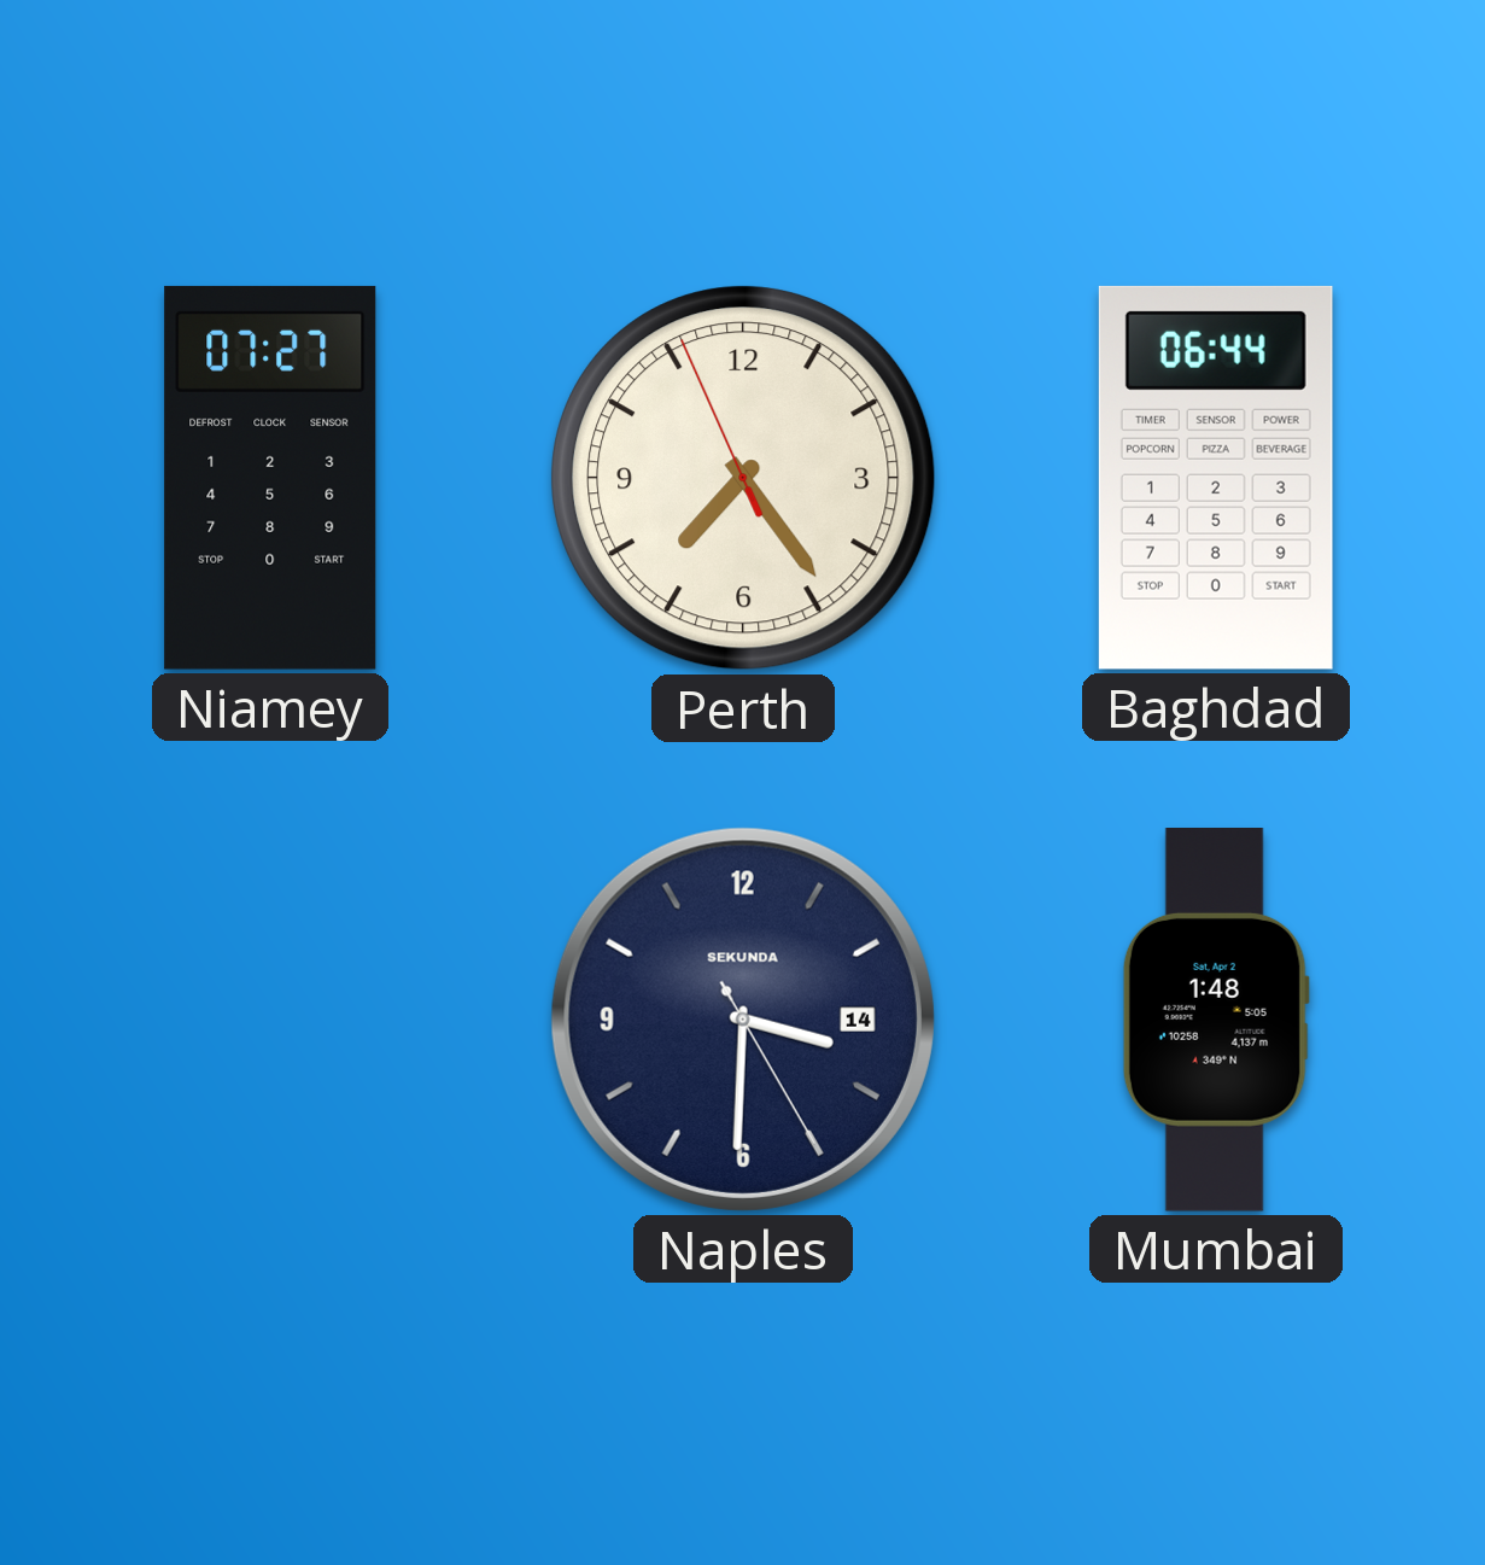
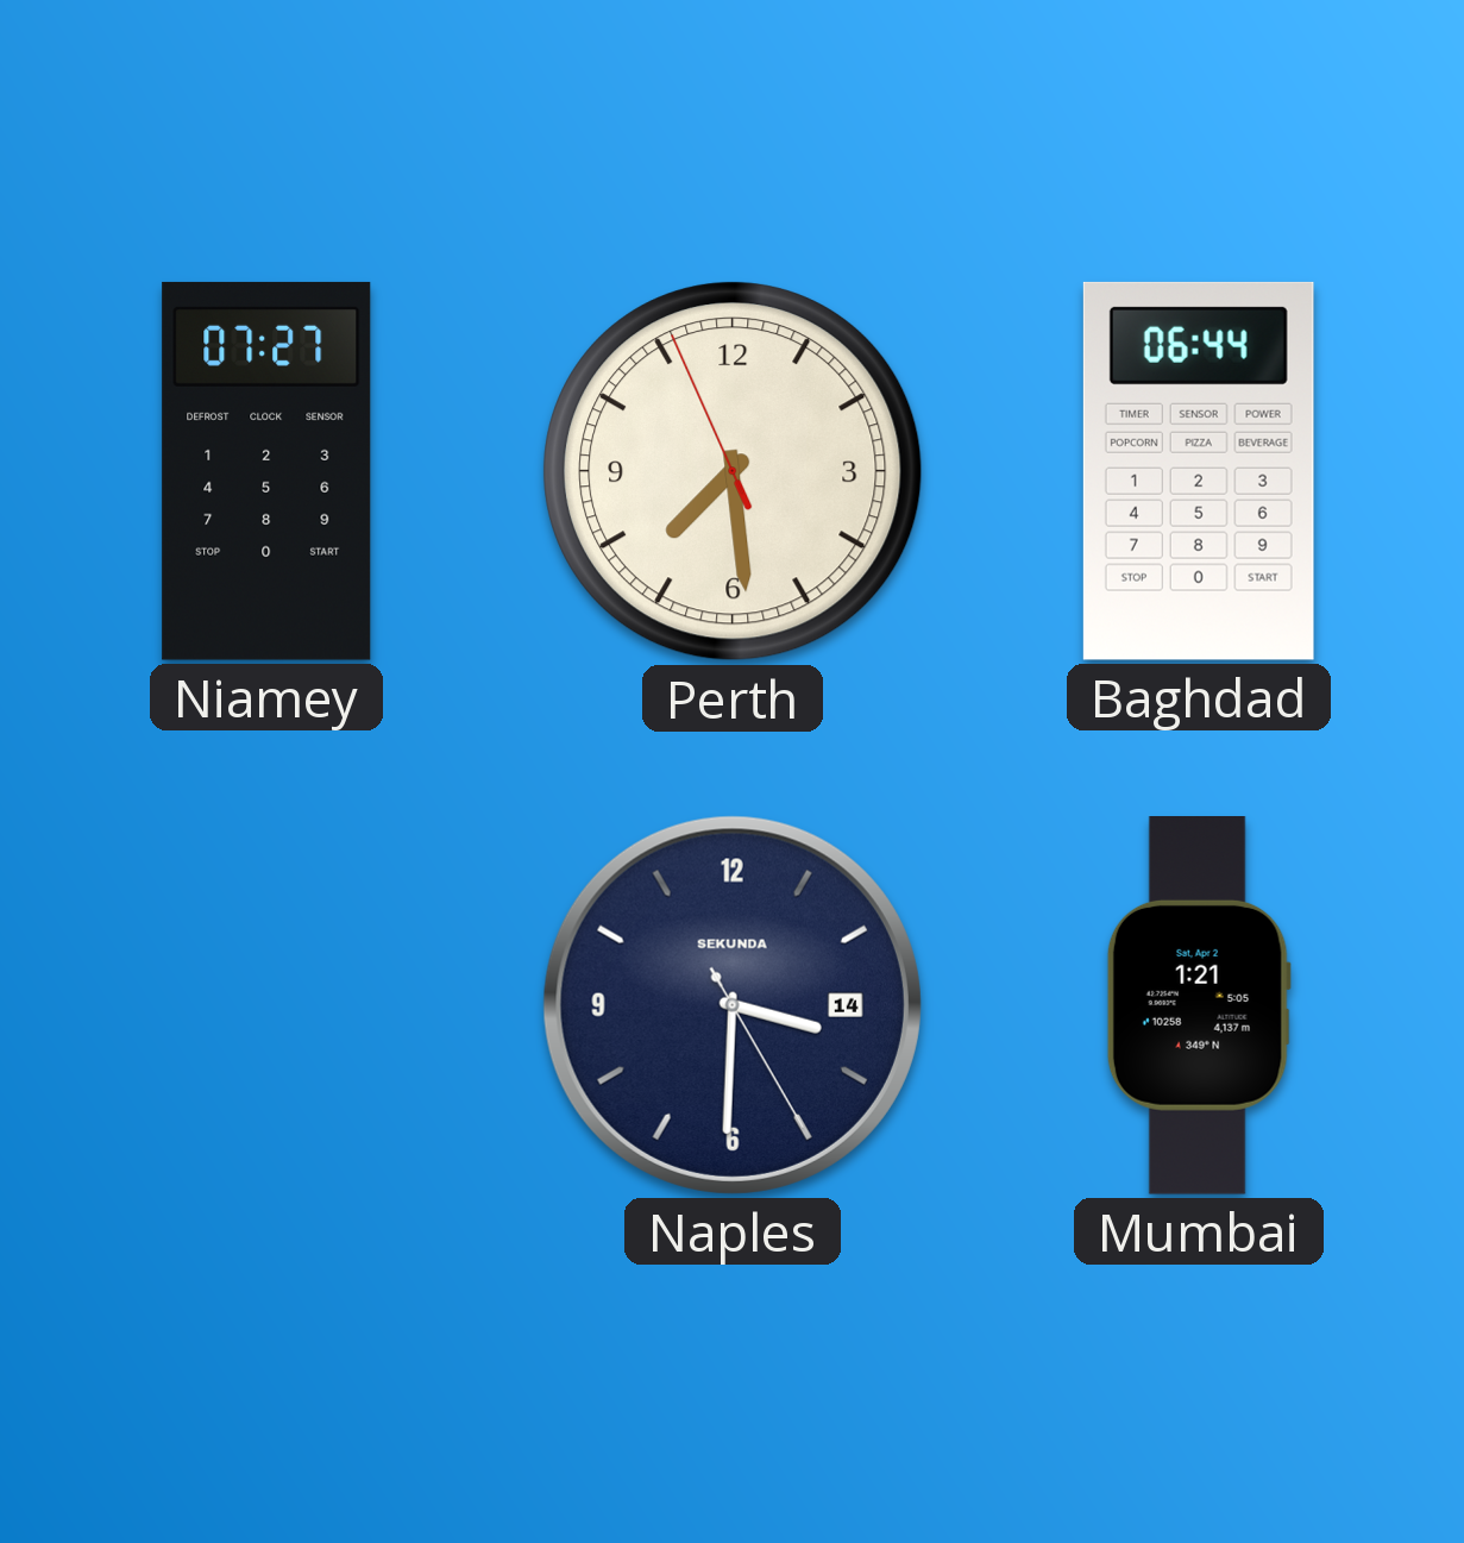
Perth: 7:23 -> 7:28
Mumbai: 1:48 -> 1:21
